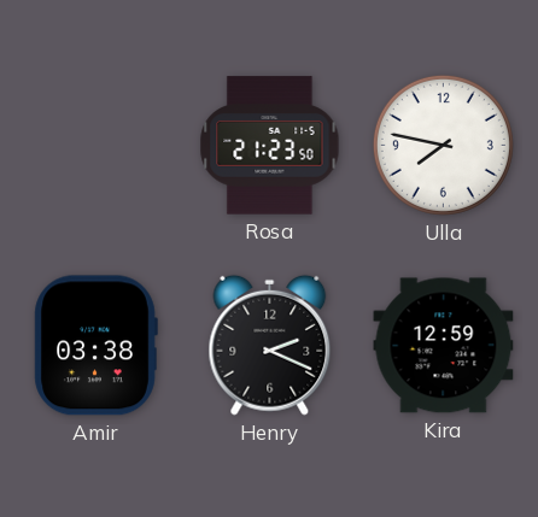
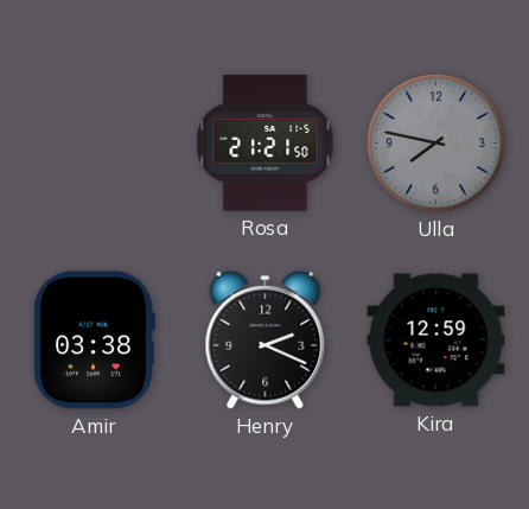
Rosa: 21:23 -> 21:21
Ulla dial: white -> grey
